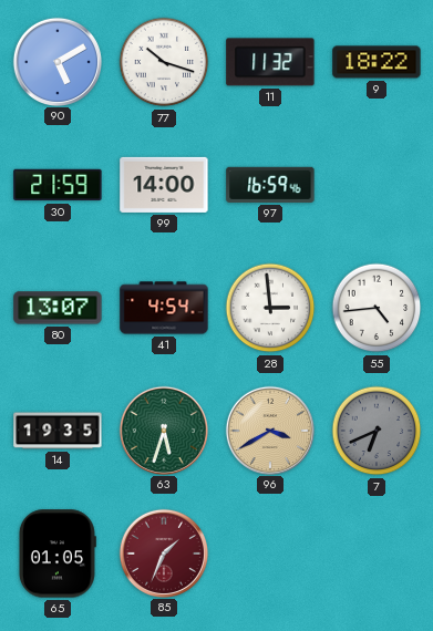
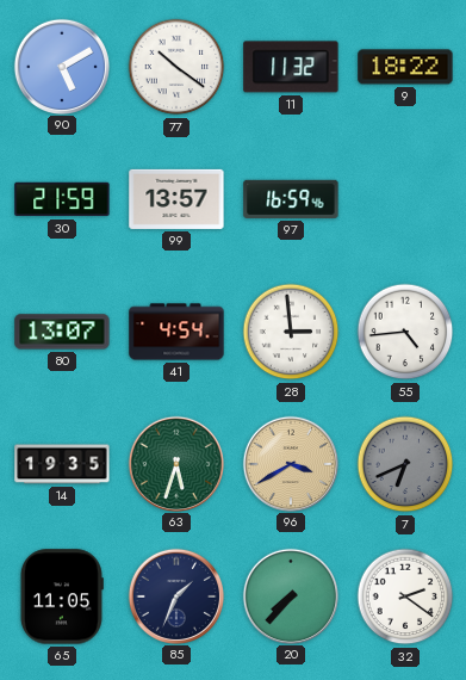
77: 10:18 -> 10:21
99: 14:00 -> 13:57
65: 01:05 -> 11:05
85 dial: burgundy -> navy
20: none -> 7:37
32: none -> 2:21
